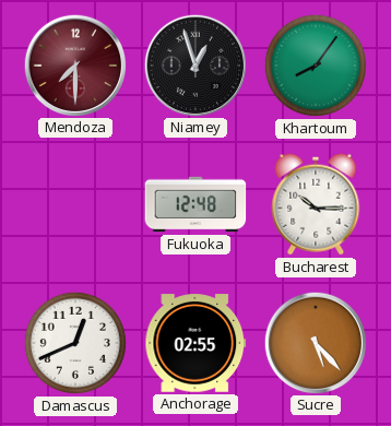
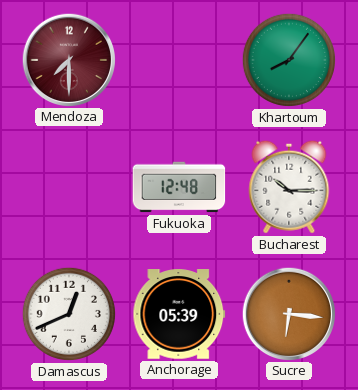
Niamey: 12:57 -> none
Anchorage: 02:55 -> 05:39
Sucre: 5:23 -> 6:16
